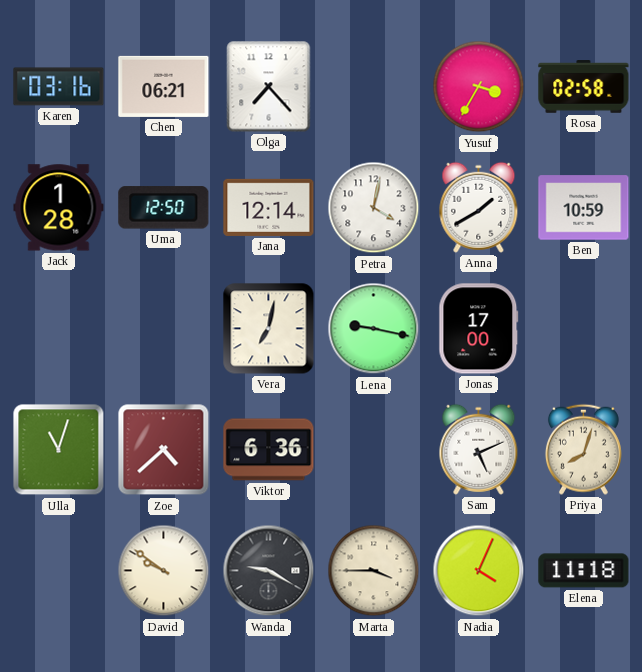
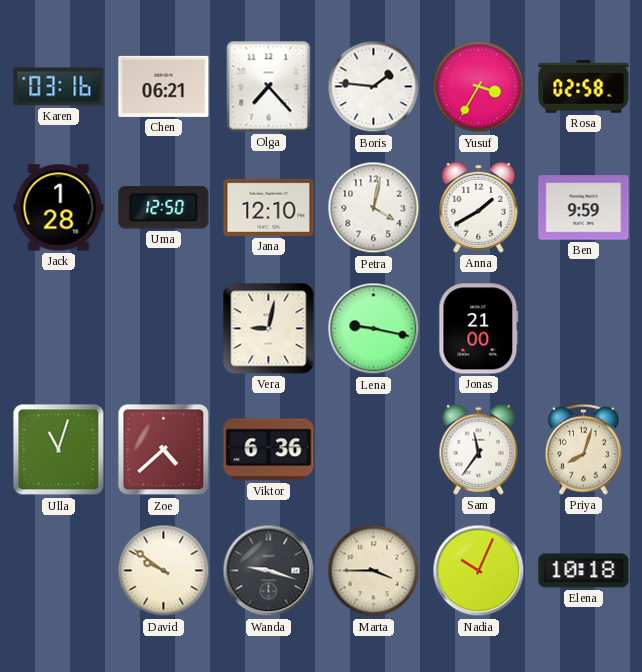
Boris: none -> 1:46
Jana: 12:14 -> 12:10
Ben: 10:59 -> 9:59
Vera: 7:02 -> 9:02
Jonas: 17:00 -> 21:00
Sam: 5:11 -> 11:36
Wanda: 9:20 -> 9:18
Nadia: 4:04 -> 10:04
Elena: 11:18 -> 10:18
